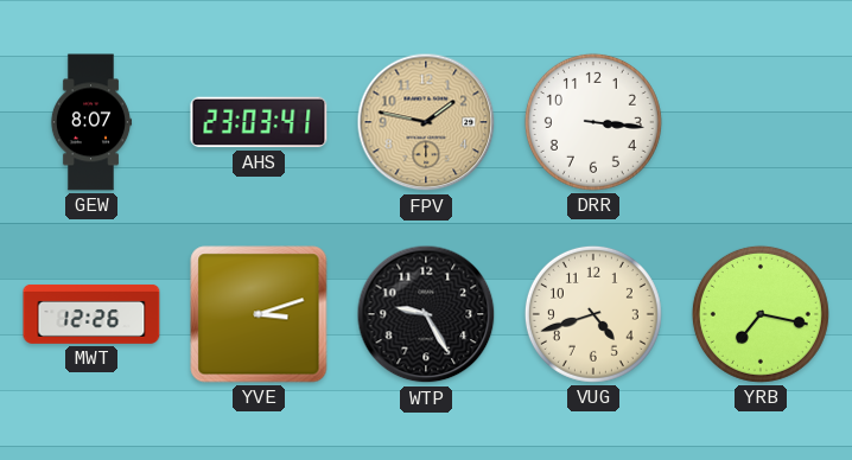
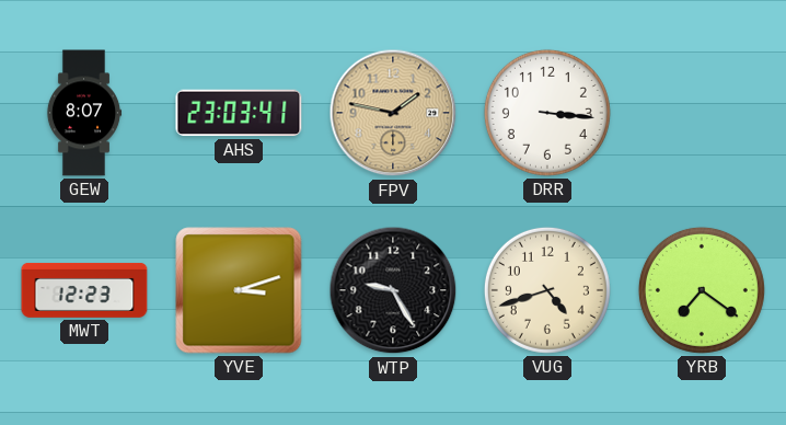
MWT: 12:26 -> 12:23
YRB: 7:17 -> 7:21
